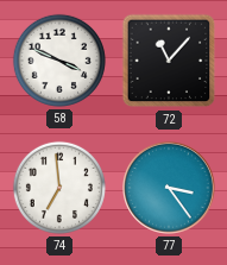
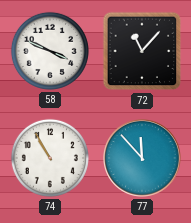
74: 6:59 -> 10:55
77: 3:24 -> 11:53
